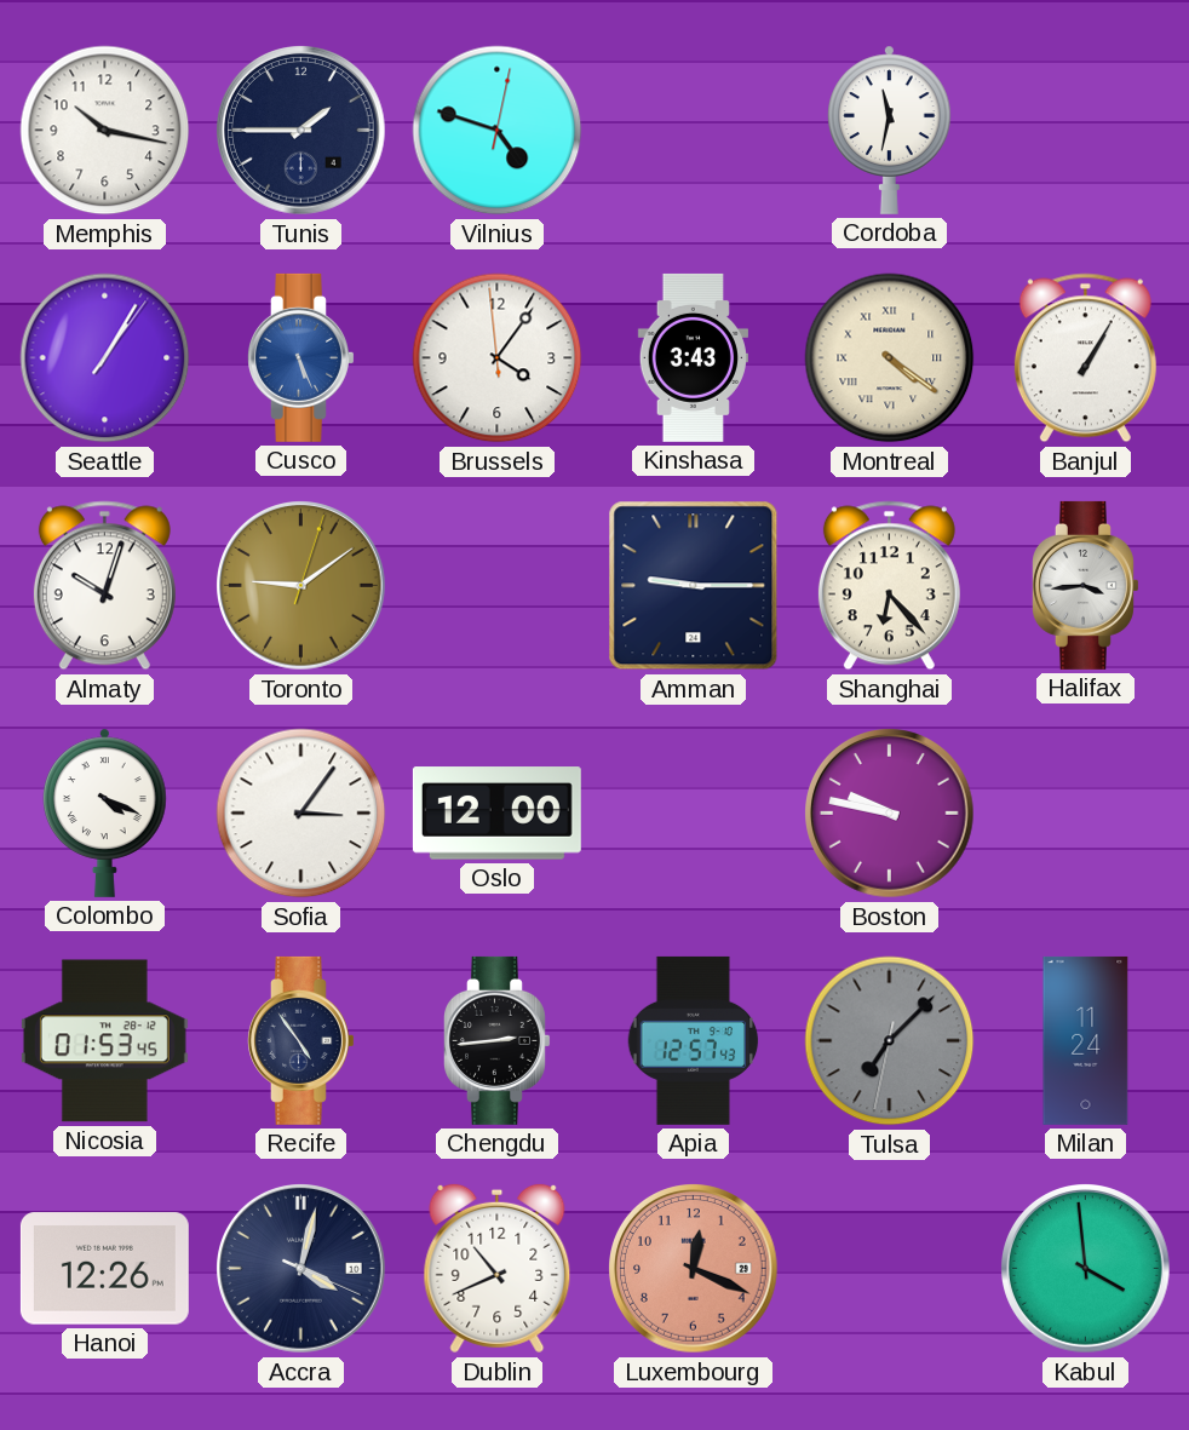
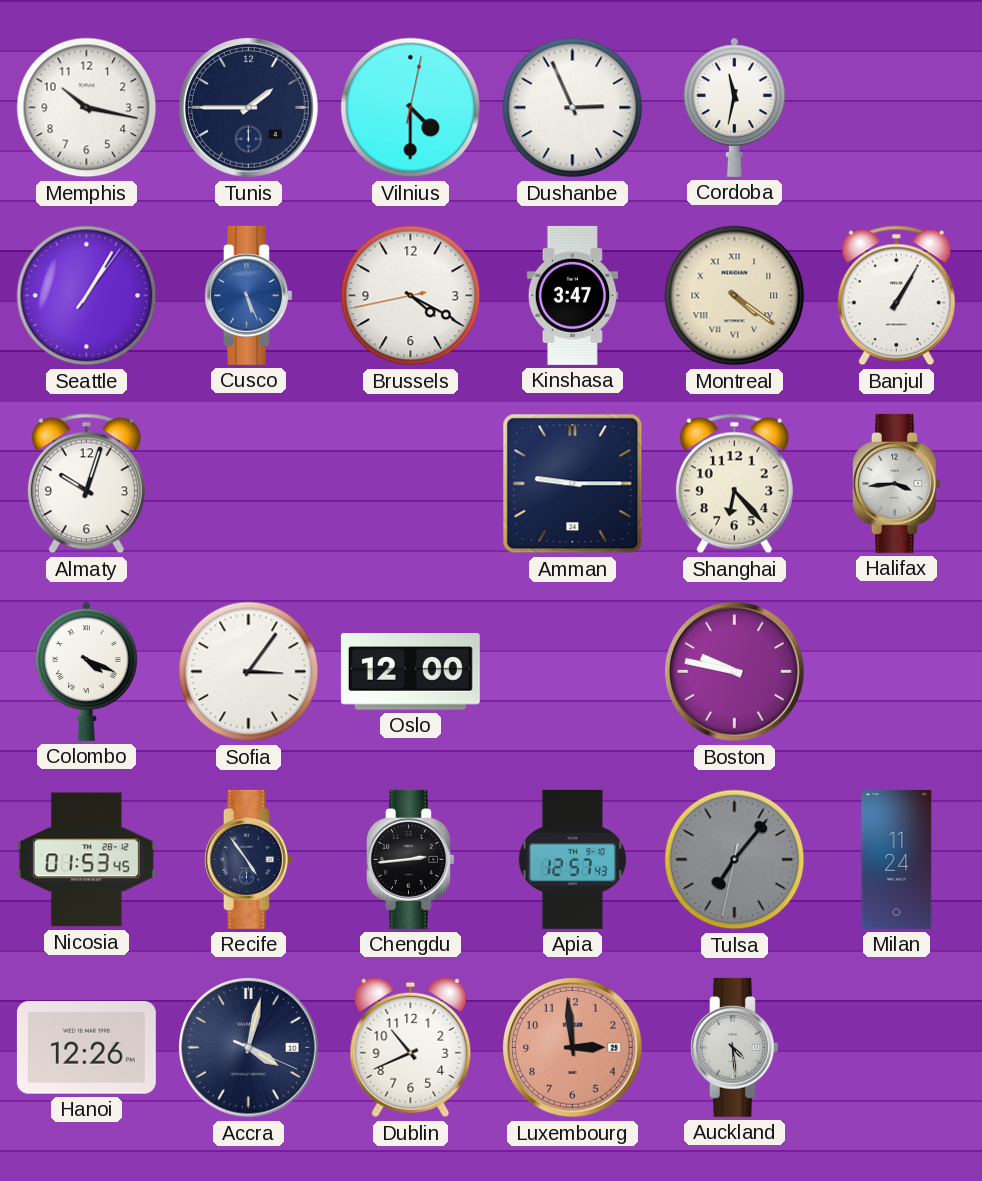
Vilnius: 4:48 -> 4:30
Dushanbe: none -> 2:56
Brussels: 4:05 -> 4:19
Kinshasa: 3:43 -> 3:47
Toronto: 9:09 -> none
Tulsa: 7:07 -> 7:06
Luxembourg: 12:19 -> 2:59
Auckland: none -> 4:29
Kabul: 3:59 -> none
